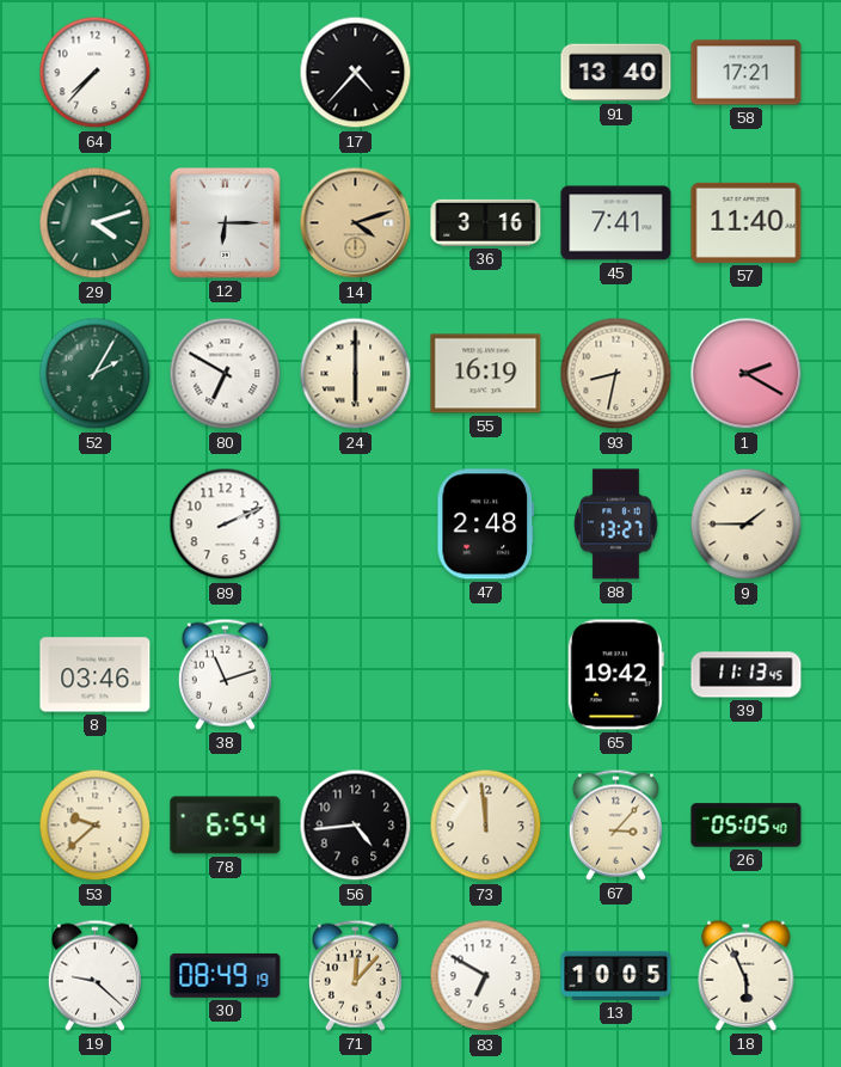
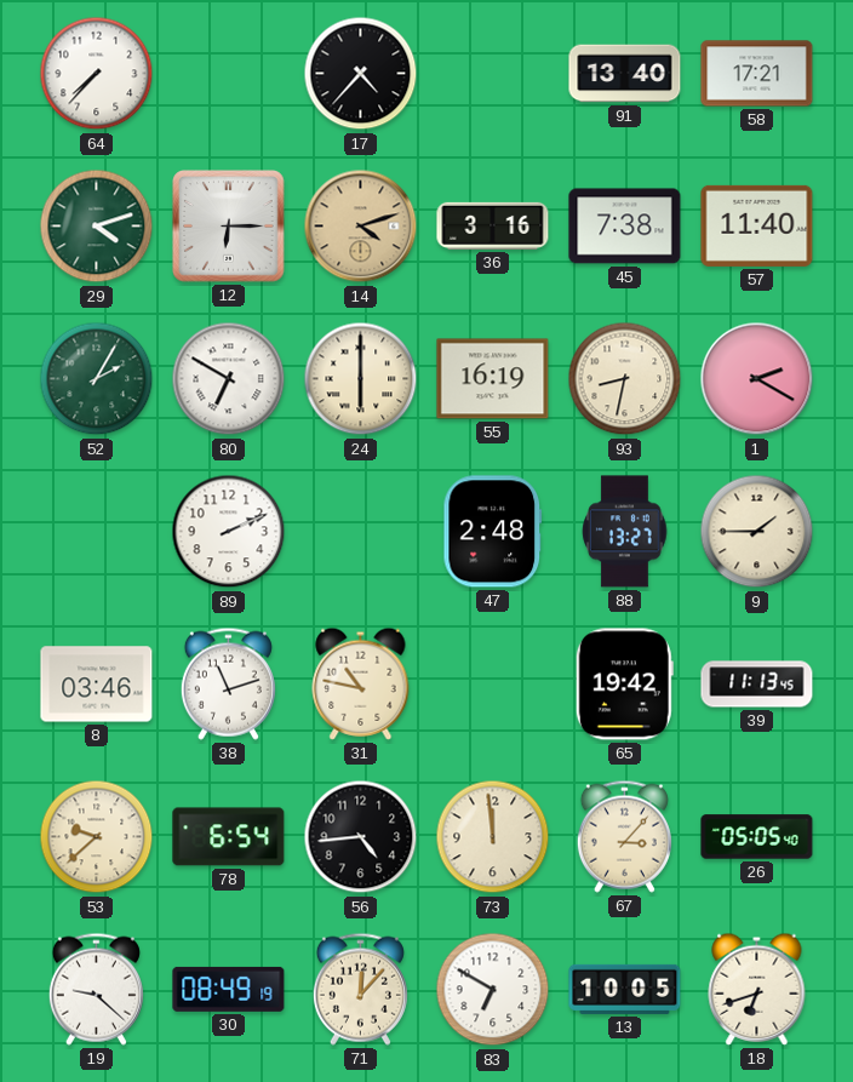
45: 7:41 -> 7:38
31: none -> 10:47
18: 5:56 -> 6:42
